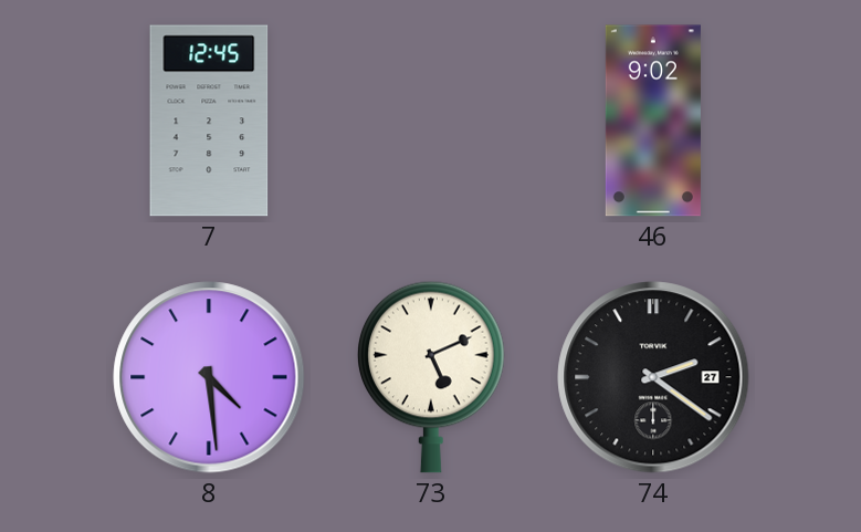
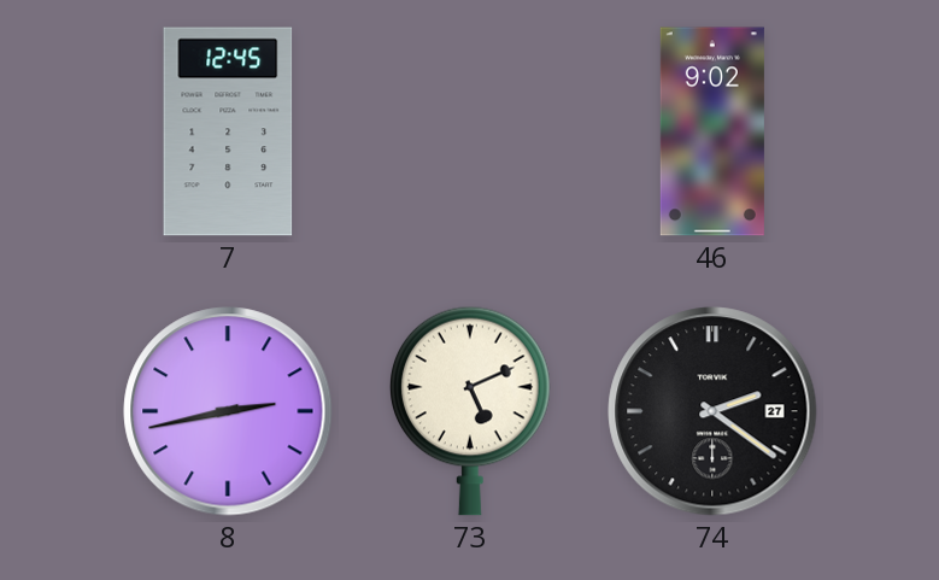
8: 4:29 -> 2:43
